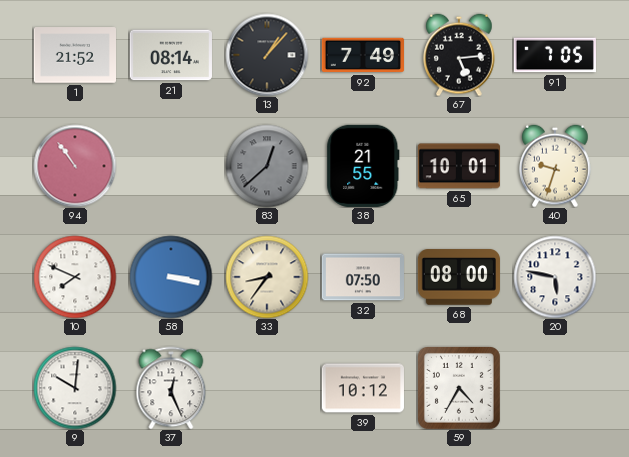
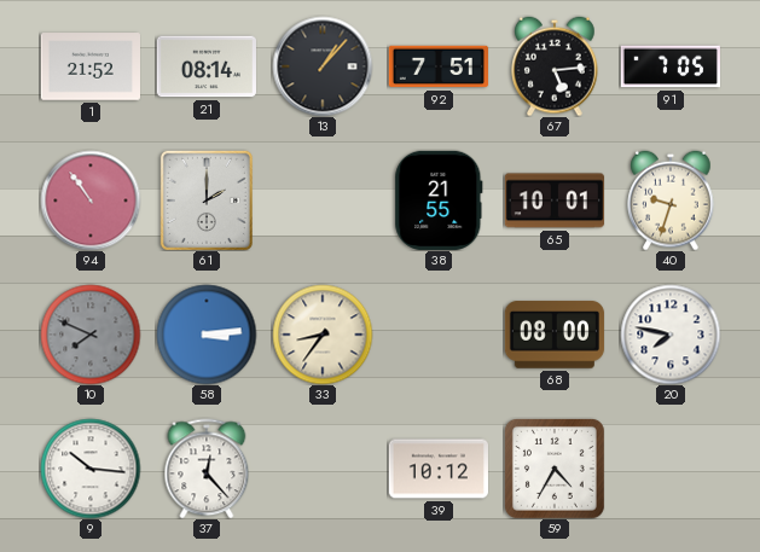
92: 7:49 -> 7:51
61: none -> 2:00
83: 12:38 -> none
10 dial: white -> grey
58: 3:17 -> 3:14
32: 07:50 -> none
20: 5:47 -> 7:47
9: 10:01 -> 10:16
37: 12:26 -> 12:23
